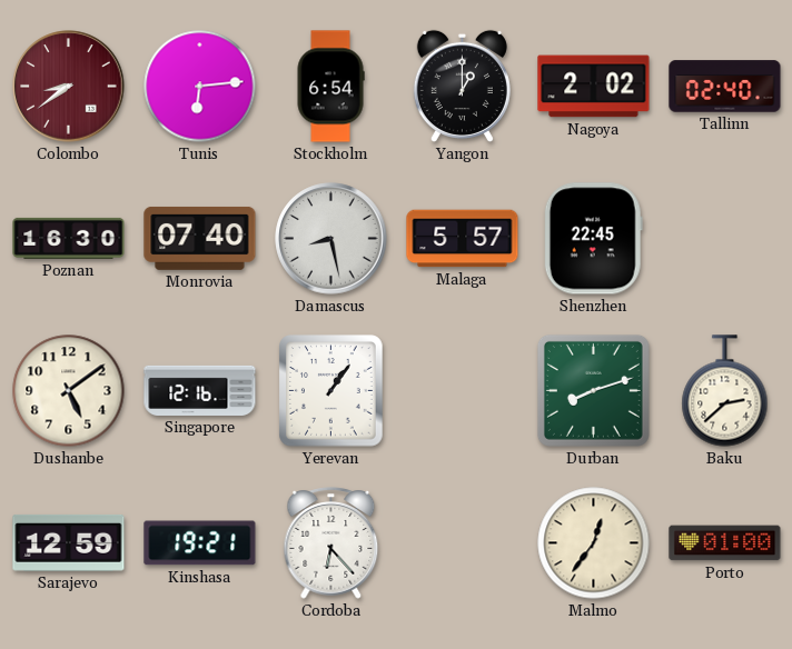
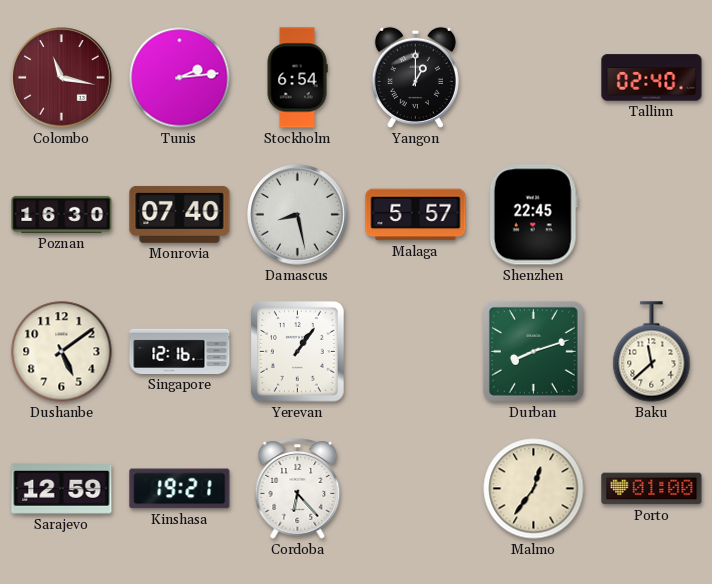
Colombo: 8:39 -> 11:17
Tunis: 6:14 -> 2:14
Nagoya: 2:02 -> none
Baku: 2:38 -> 11:38
